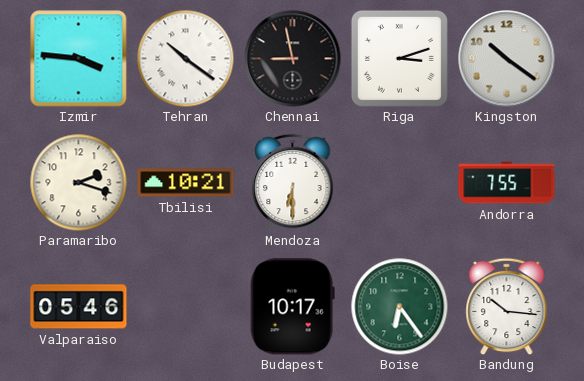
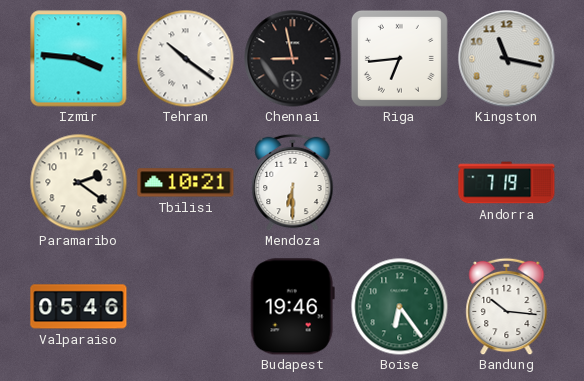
Riga: 3:12 -> 6:44
Kingston: 10:21 -> 11:17
Paramaribo: 2:18 -> 2:21
Andorra: 7:55 -> 7:19
Budapest: 10:17 -> 19:46
